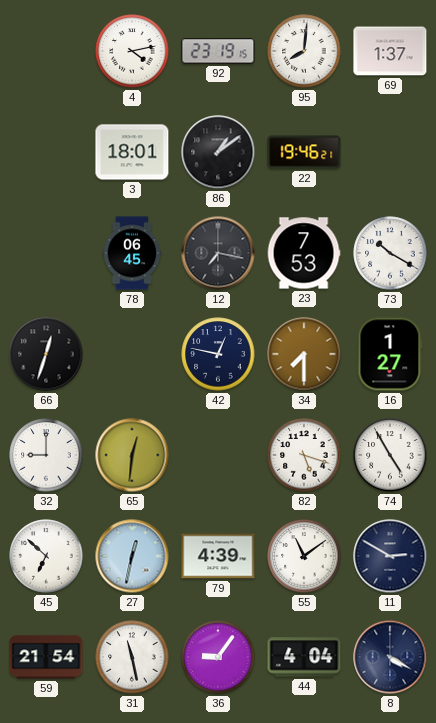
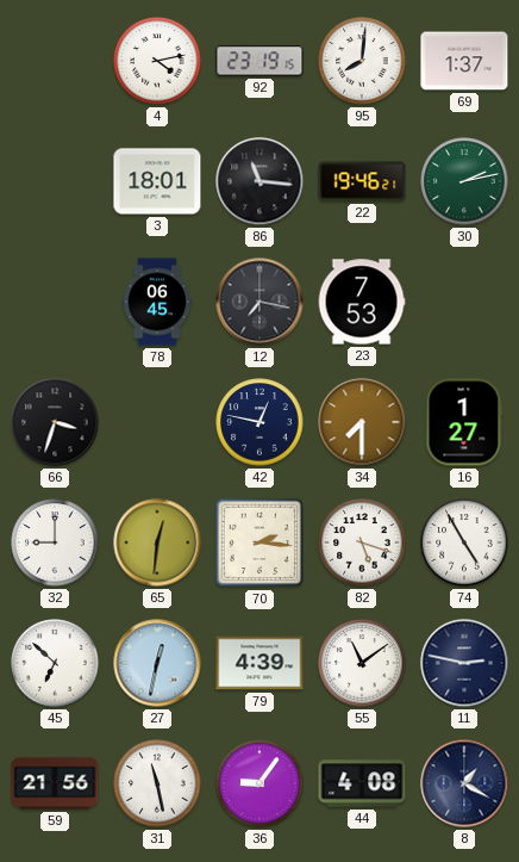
86: 1:09 -> 11:16
30: none -> 2:13
73: 10:20 -> none
66: 12:33 -> 3:33
70: none -> 2:16
11: 2:50 -> 2:47
59: 21:54 -> 21:56
44: 4:04 -> 4:08
8: 4:20 -> 1:20
